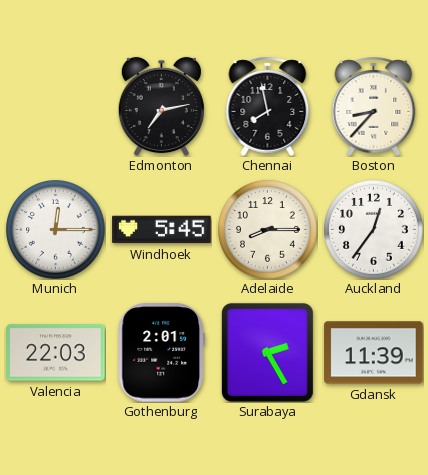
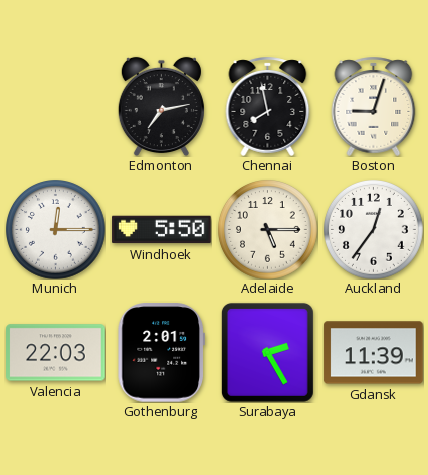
Boston: 8:37 -> 9:03
Windhoek: 5:45 -> 5:50
Adelaide: 8:15 -> 5:15
